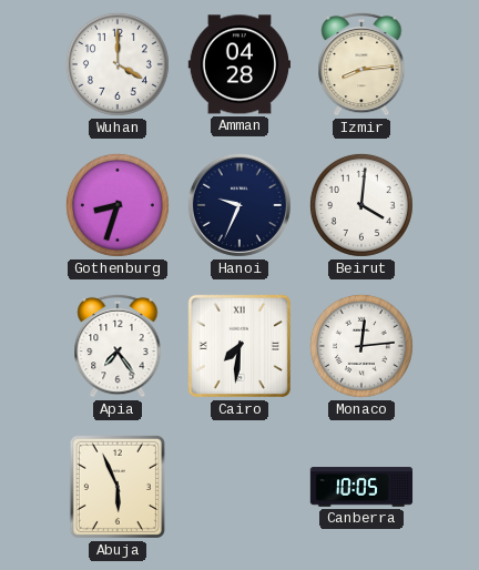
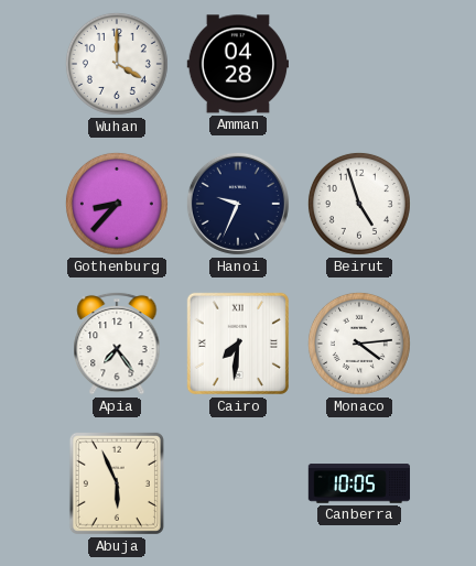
Izmir: 8:14 -> none
Gothenburg: 8:33 -> 8:37
Beirut: 4:01 -> 4:57
Monaco: 12:14 -> 4:14
